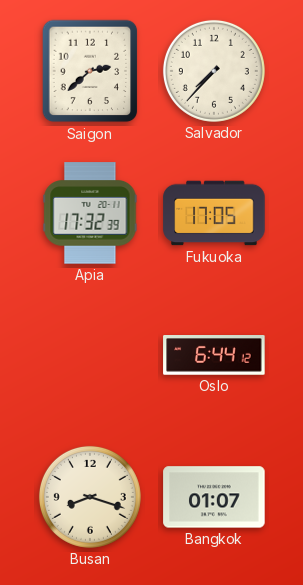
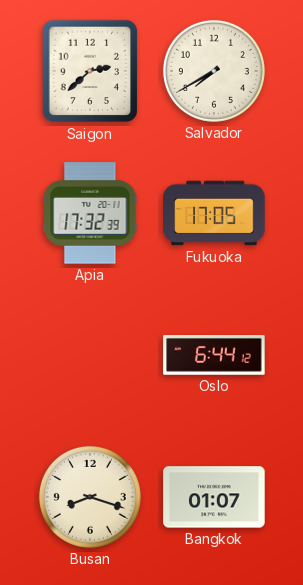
Salvador: 7:37 -> 7:40
